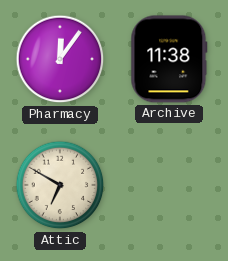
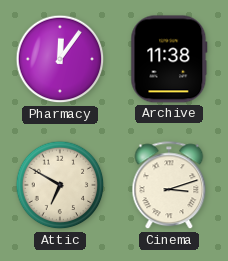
Cinema: none -> 3:12
